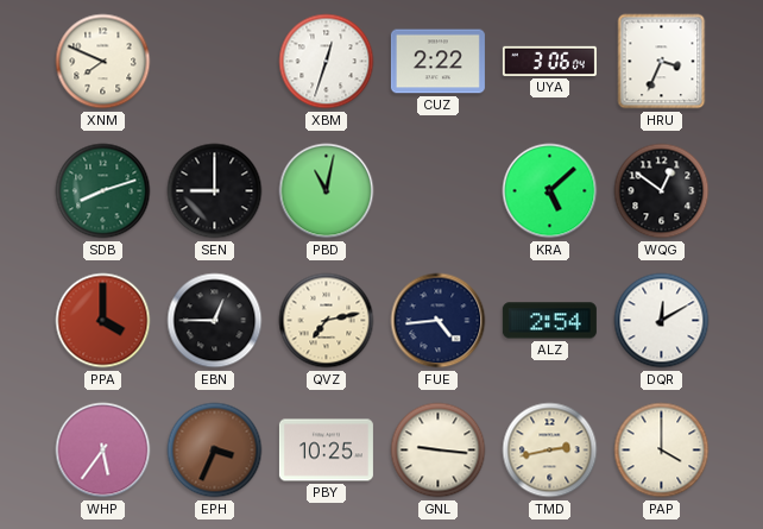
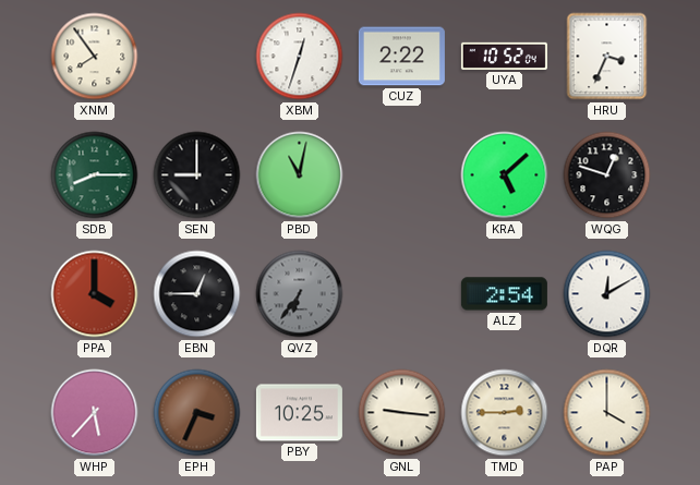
XNM: 7:49 -> 7:54
UYA: 3:06 -> 10:52
SDB: 8:12 -> 8:15
WQG: 12:51 -> 12:48
QVZ: 7:13 -> 6:36
QVZ dial: cream -> grey
FUE: 4:44 -> none
WHP: 5:36 -> 5:37
TMD: 2:43 -> 2:45
